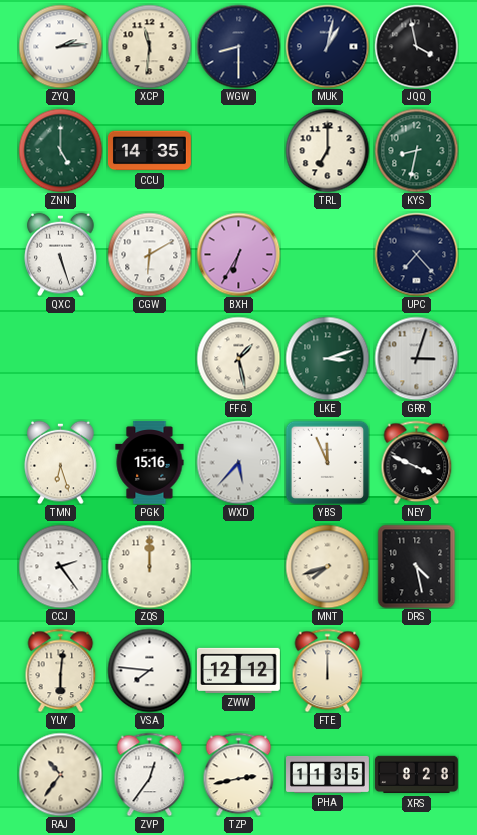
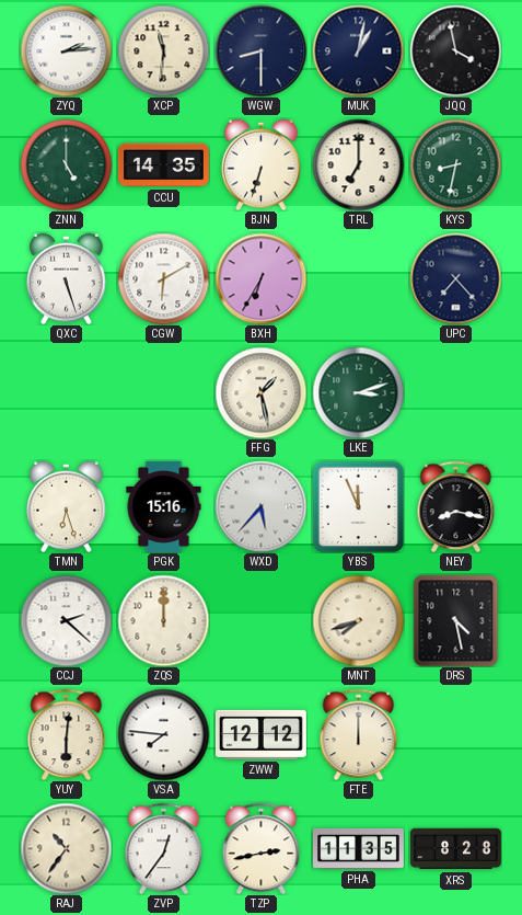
BJN: none -> 6:33
GRR: 3:03 -> none
NEY: 3:49 -> 8:17
CCJ: 2:24 -> 2:22
